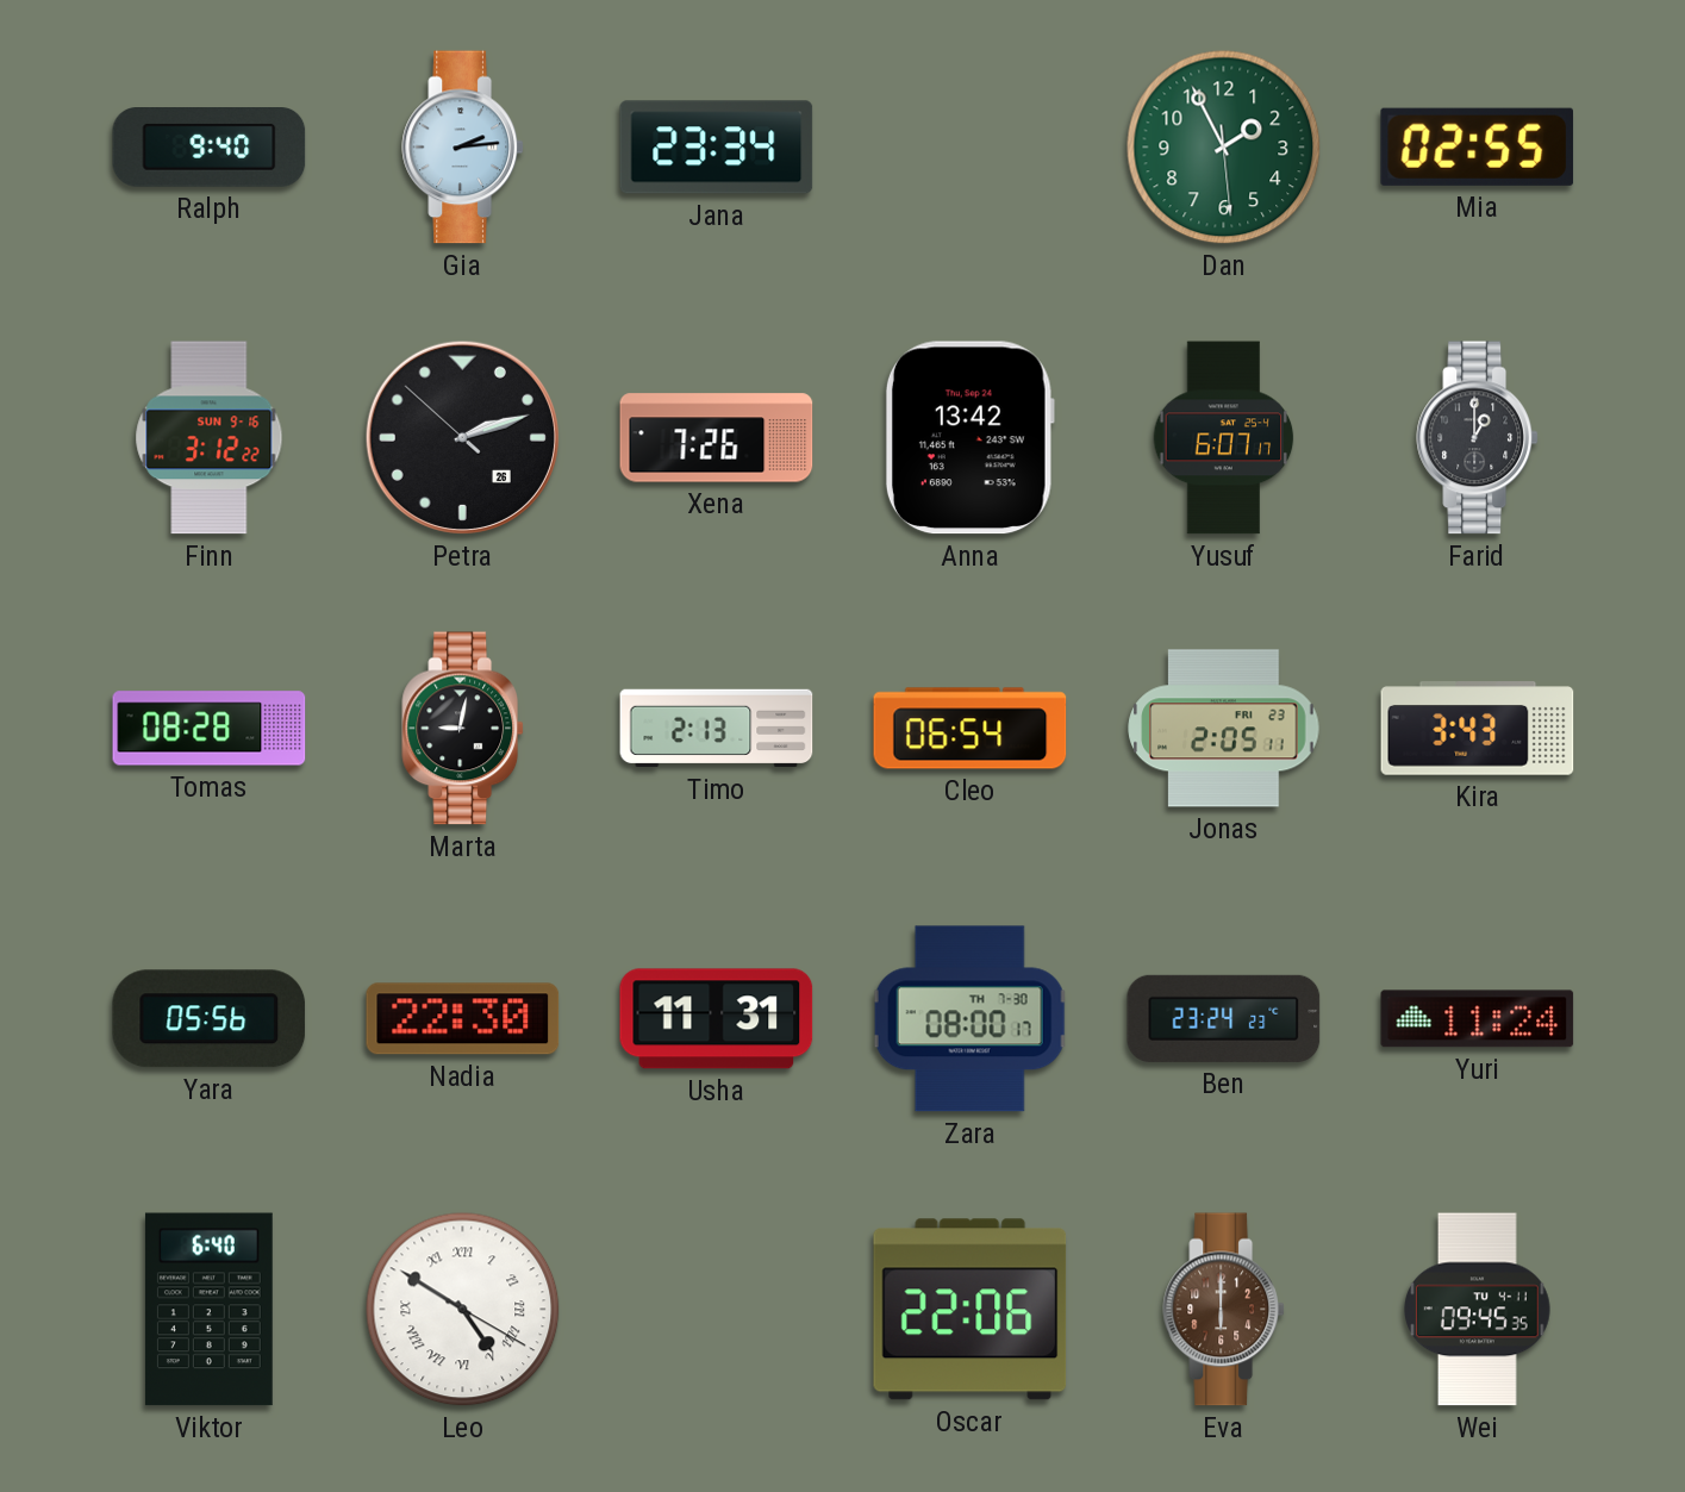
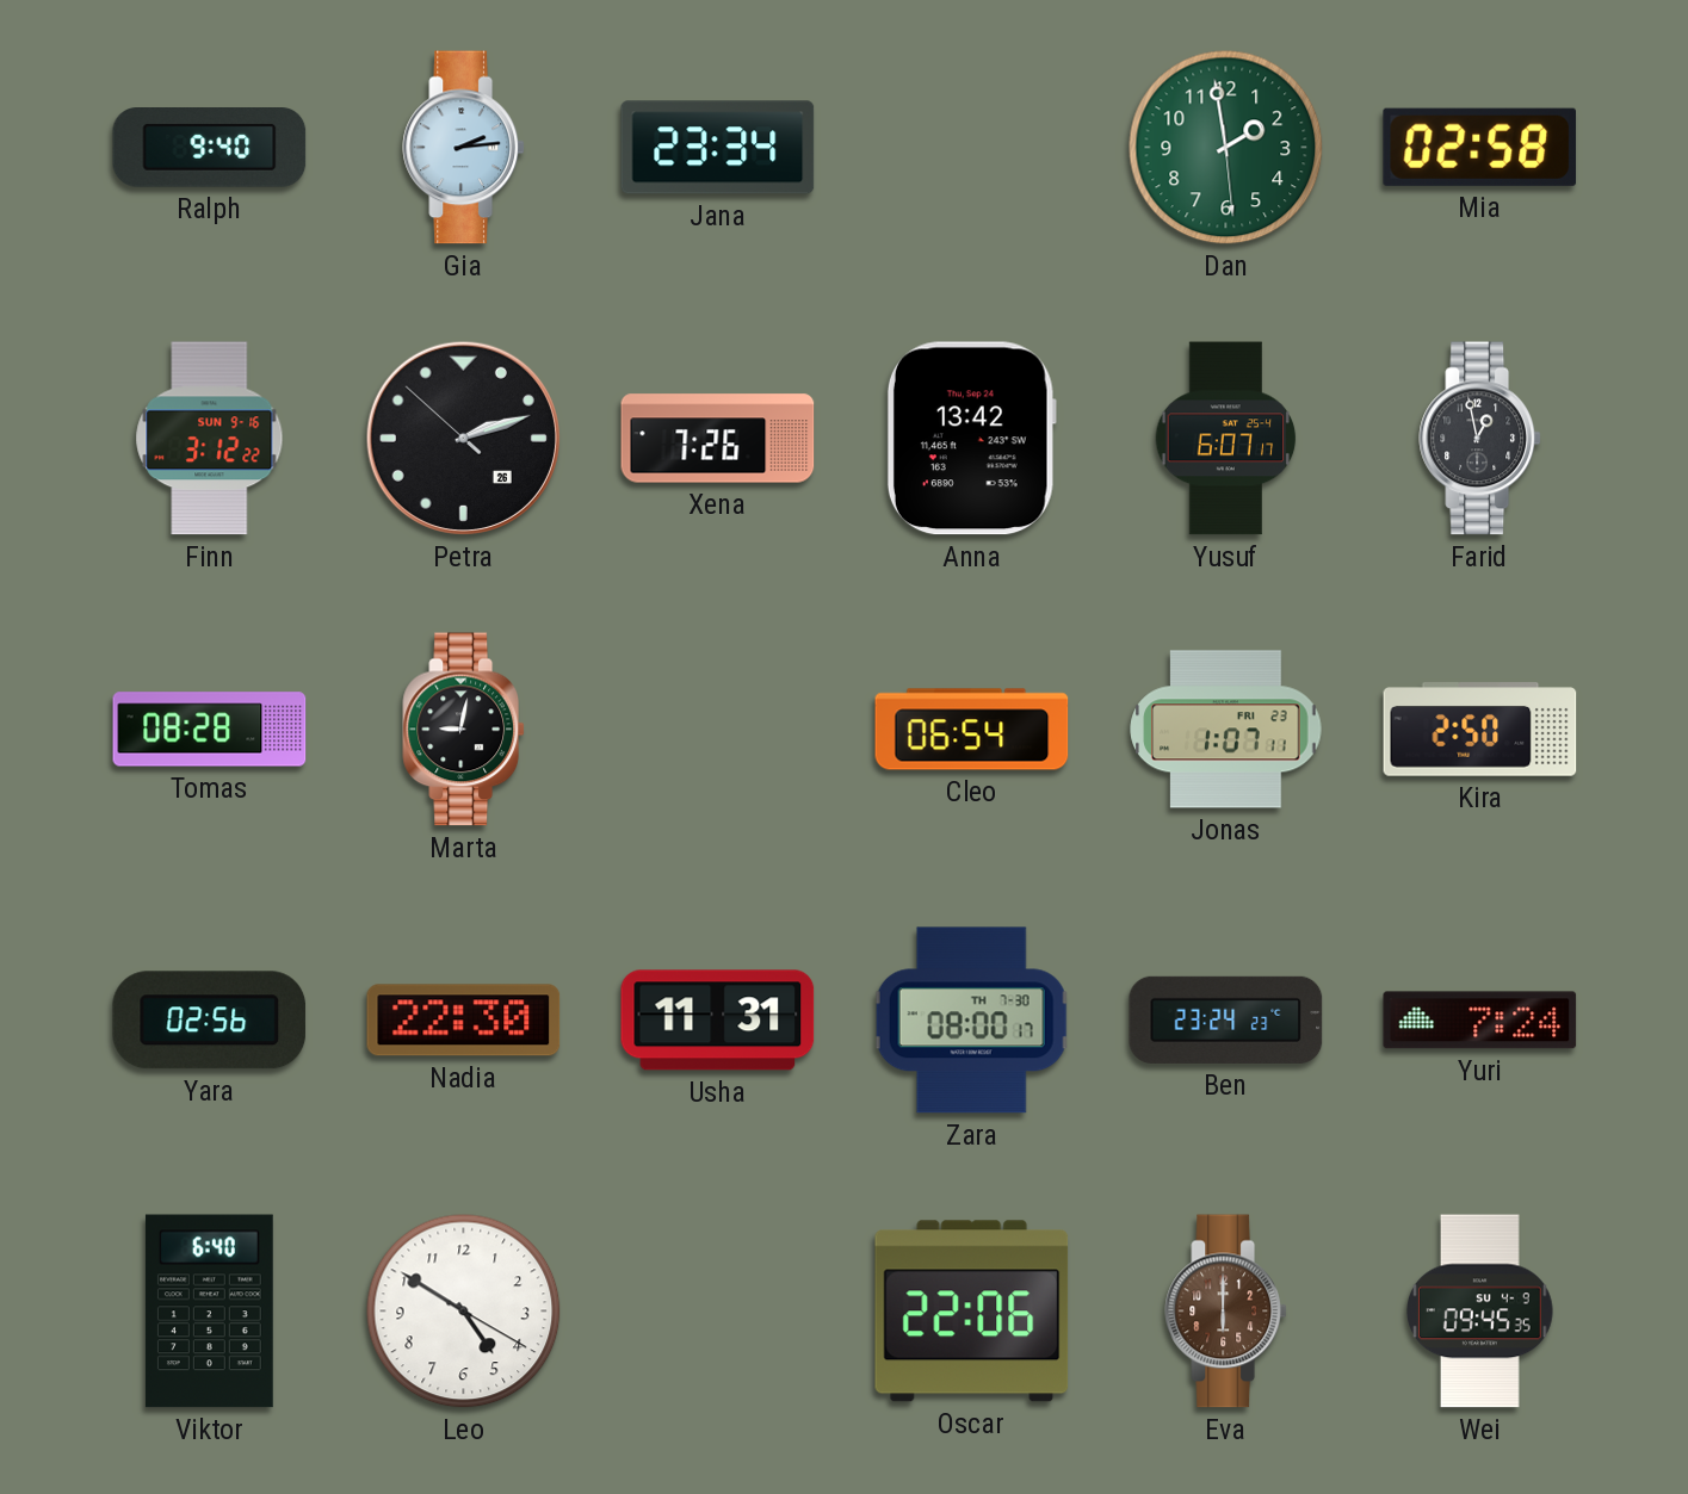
Dan: 1:55 -> 1:58
Mia: 02:55 -> 02:58
Farid: 1:00 -> 12:58
Timo: 2:13 -> none
Jonas: 2:05 -> 1:07
Kira: 3:43 -> 2:50
Yara: 05:56 -> 02:56
Yuri: 11:24 -> 7:24
Leo numerals: Roman -> Arabic
Wei date: TU 4-11 -> SU 4-9
